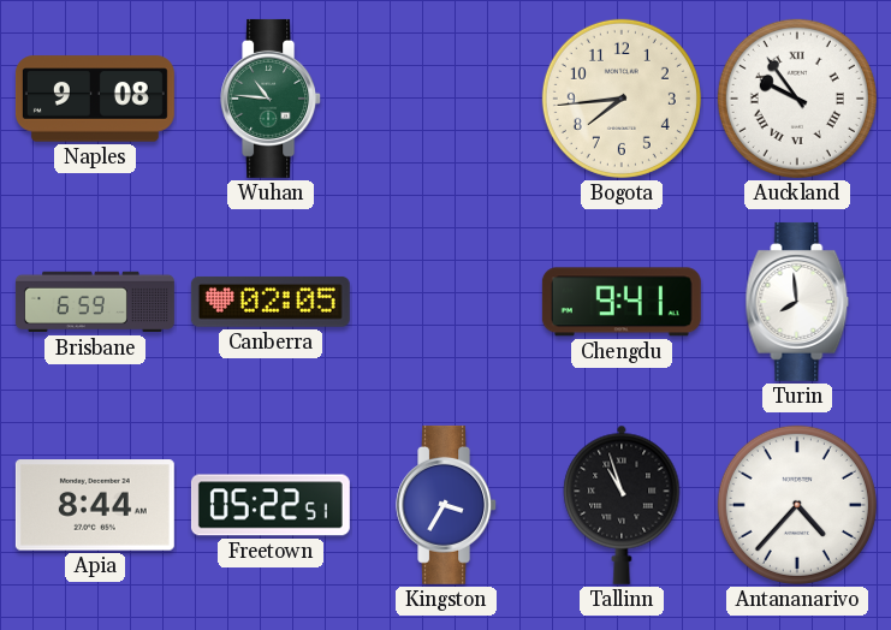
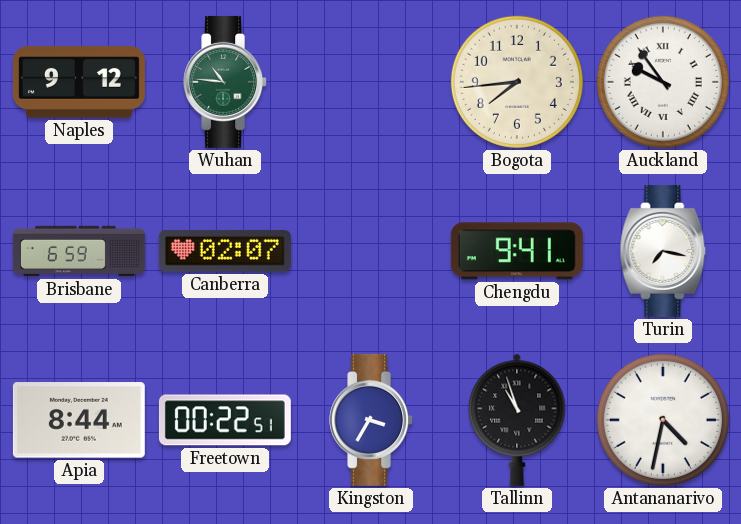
Naples: 9:08 -> 9:12
Canberra: 02:05 -> 02:07
Turin: 7:59 -> 7:17
Freetown: 05:22 -> 00:22
Antananarivo: 4:37 -> 4:32
